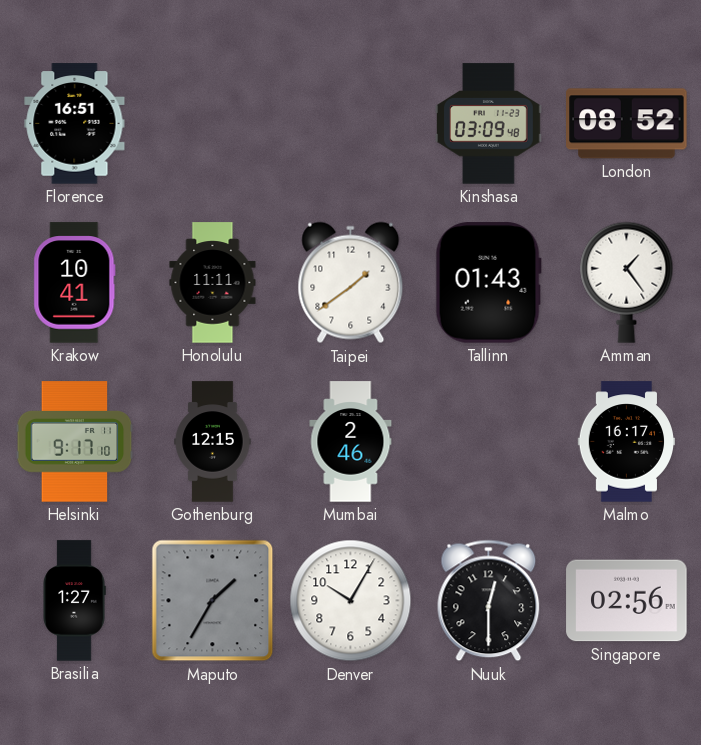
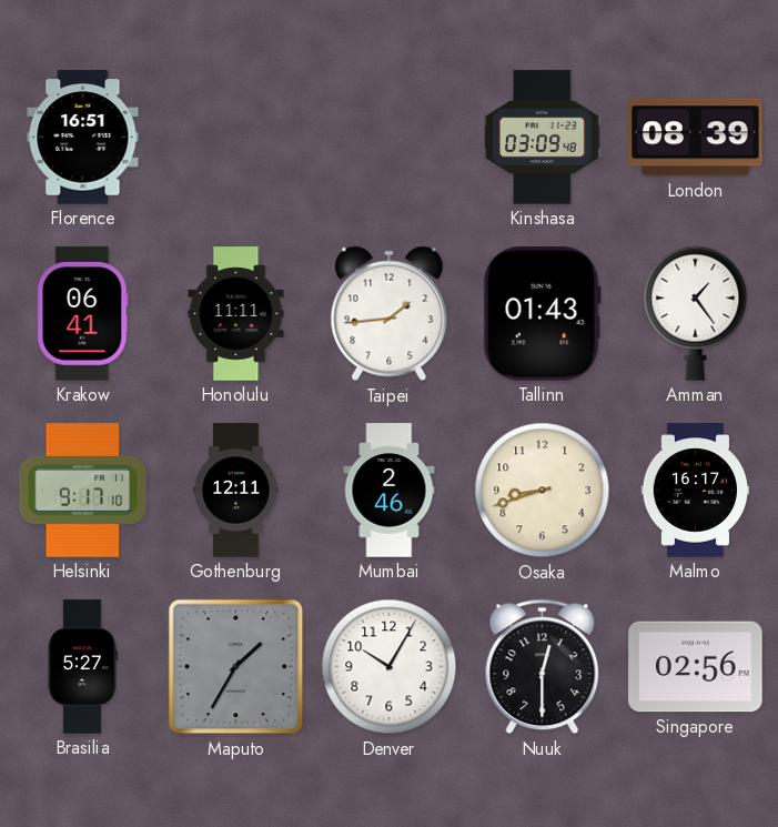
London: 08:52 -> 08:39
Krakow: 10:41 -> 06:41
Taipei: 1:39 -> 1:44
Gothenburg: 12:15 -> 12:11
Osaka: none -> 8:42
Brasilia: 1:27 -> 5:27
